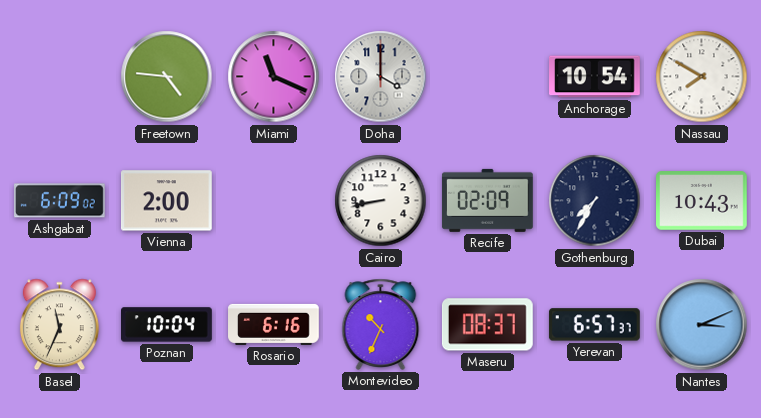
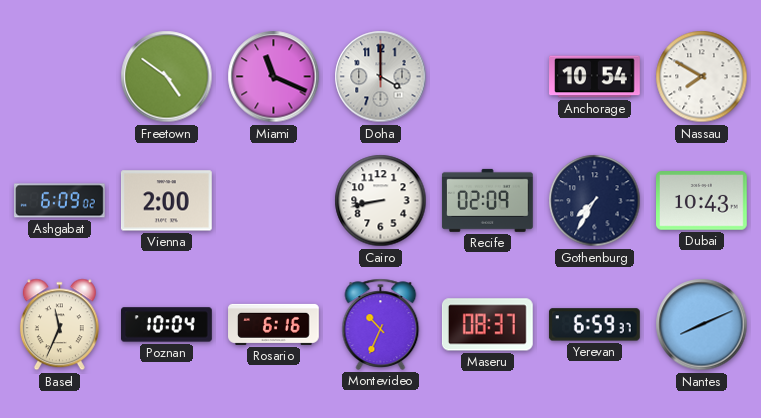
Freetown: 4:46 -> 4:51
Yerevan: 6:57 -> 6:59
Nantes: 3:11 -> 8:11
